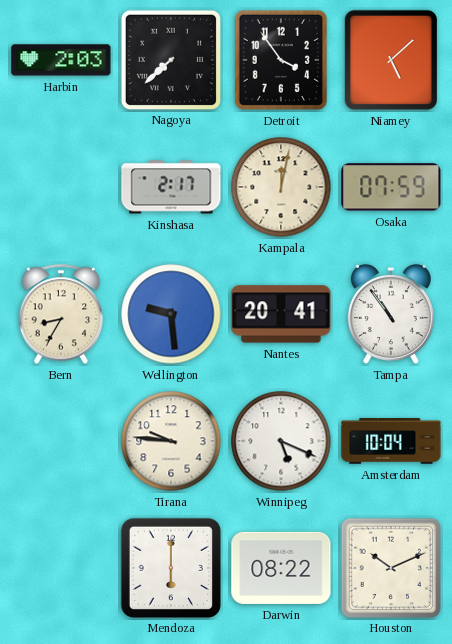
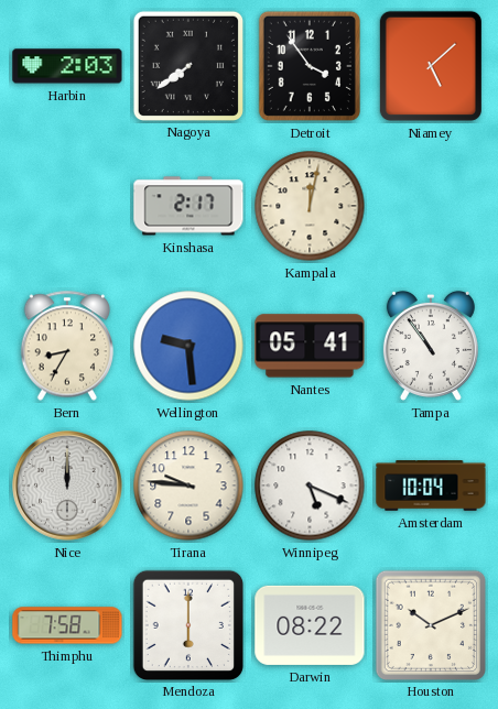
Nagoya: 7:38 -> 7:39
Osaka: 07:59 -> none
Nantes: 20:41 -> 05:41
Nice: none -> 12:00
Thimphu: none -> 7:58
